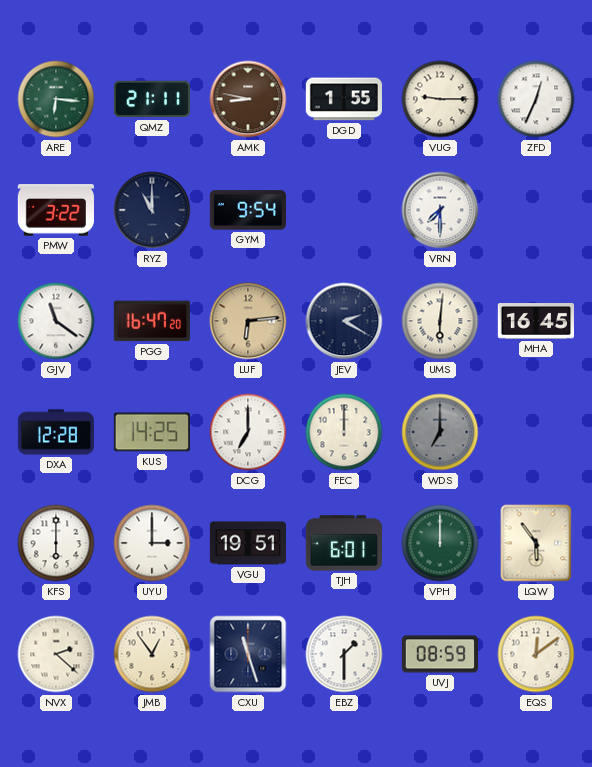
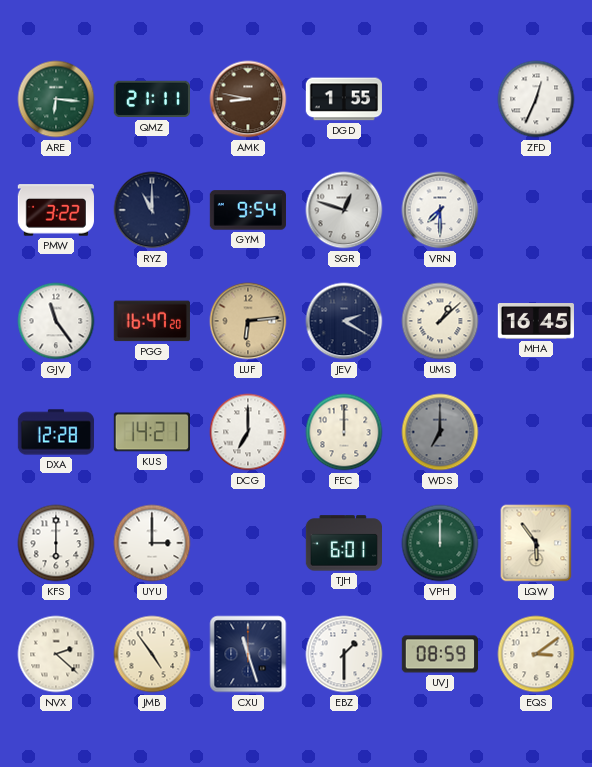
VUG: 9:15 -> none
SGR: none -> 12:48
GJV: 11:21 -> 11:24
UMS: 6:01 -> 1:08
KUS: 14:25 -> 14:21
VGU: 19:51 -> none
JMB: 12:54 -> 4:54
EQS: 12:09 -> 3:09
